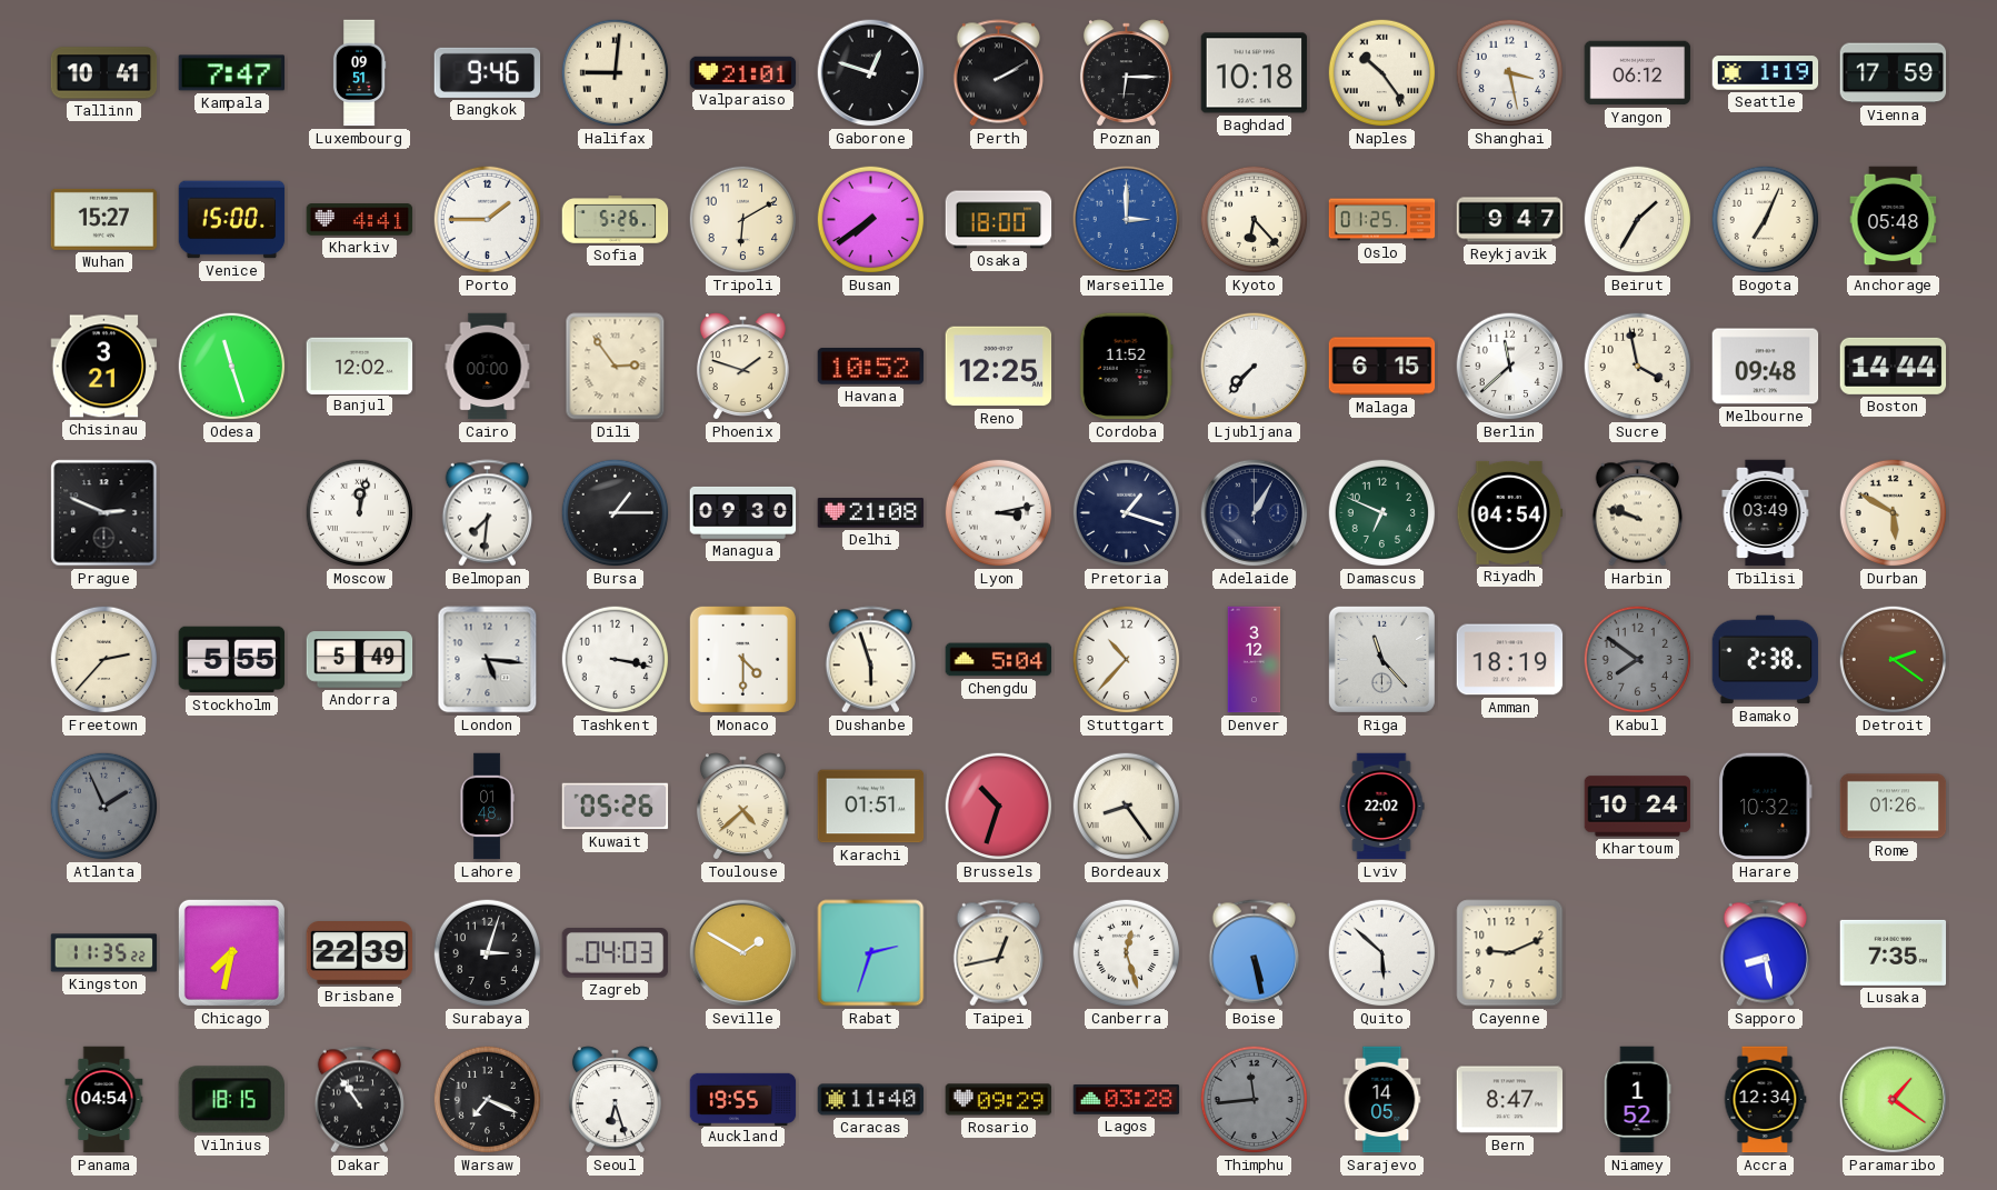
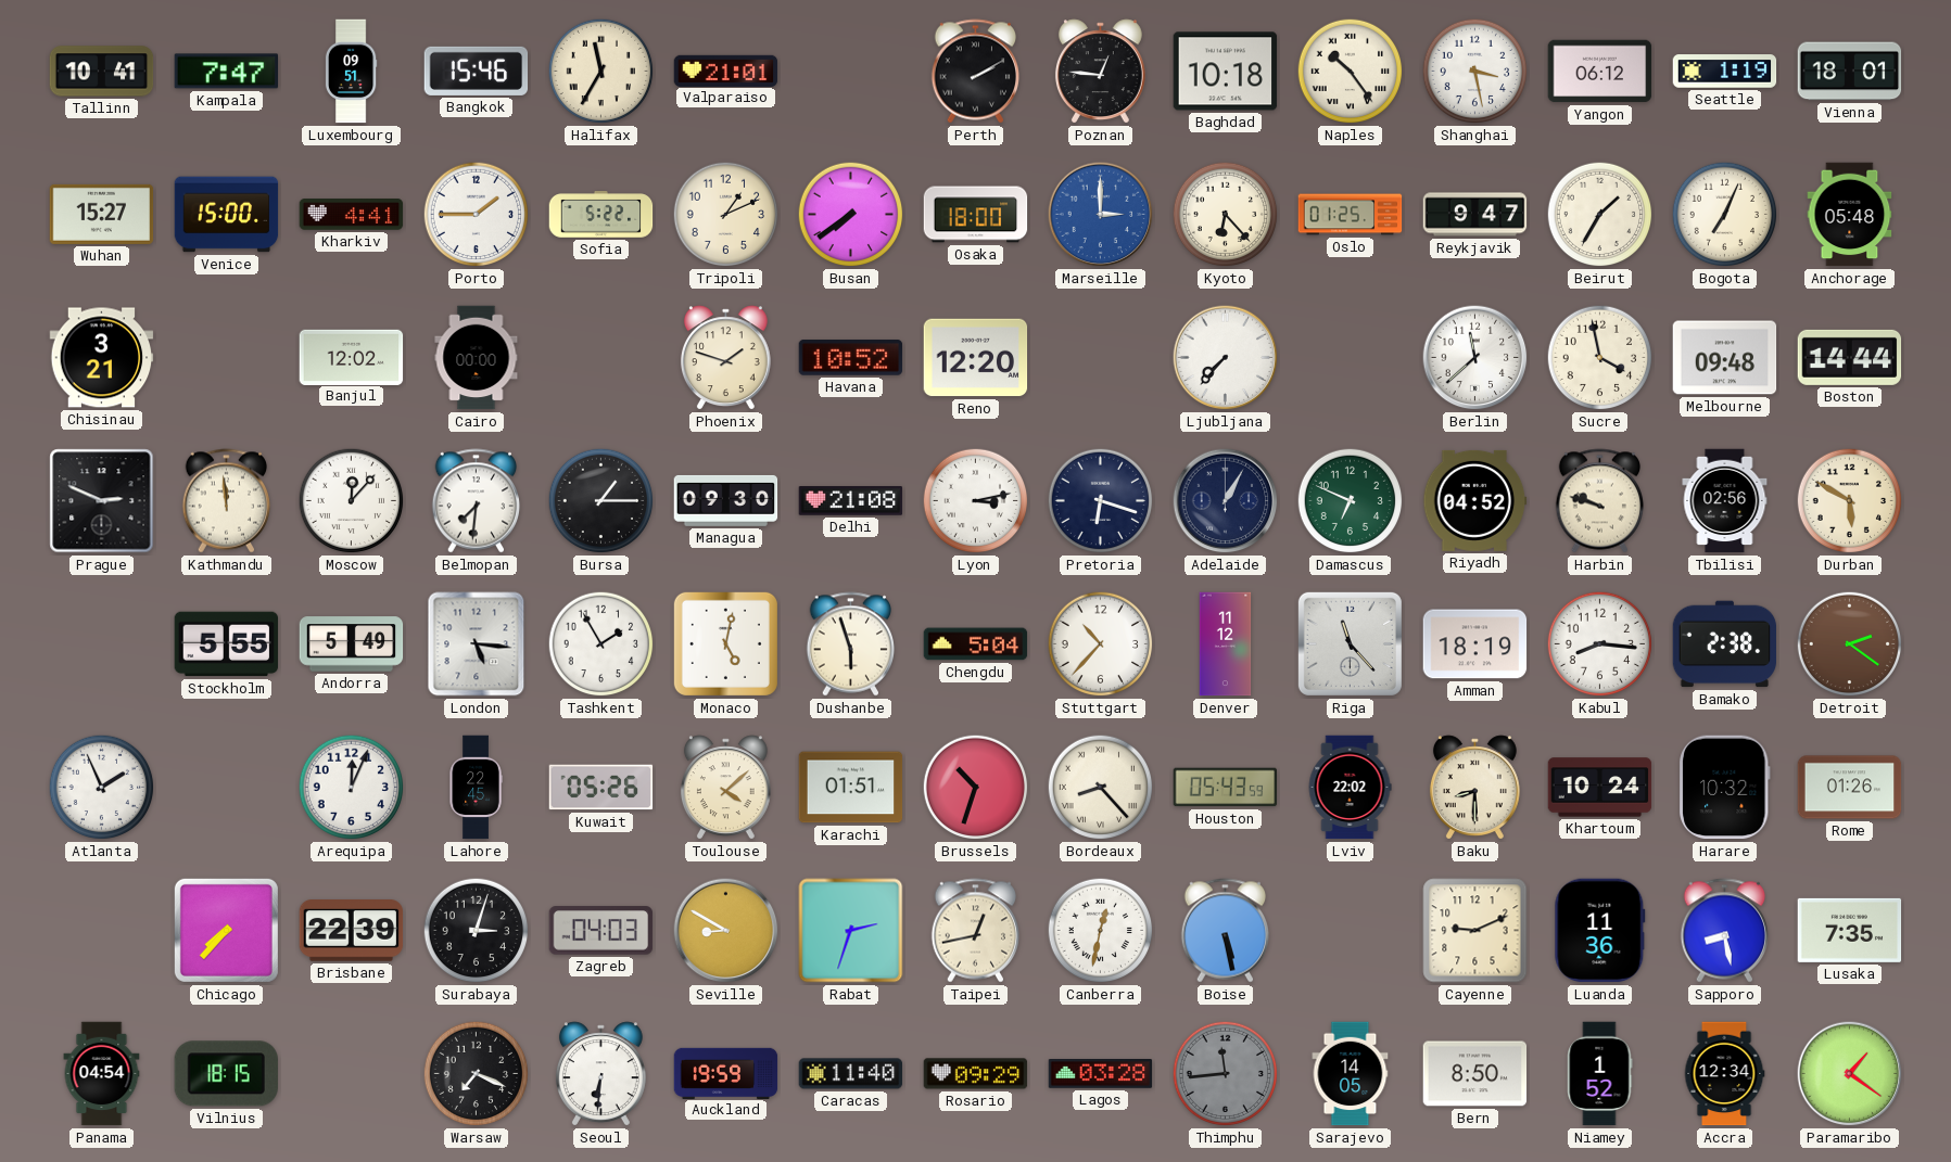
Bangkok: 9:46 -> 15:46
Halifax: 9:01 -> 11:35
Gaborone: 12:48 -> none
Poznan: 6:15 -> 12:46
Vienna: 17:59 -> 18:01
Sofia: 5:26 -> 5:22
Tripoli: 6:10 -> 1:11
Odesa: 11:27 -> none
Dili: 2:54 -> none
Reno: 12:25 -> 12:20
Cordoba: 11:52 -> none
Malaga: 6:15 -> none
Kathmandu: none -> 11:59
Moscow: 12:02 -> 12:07
Pretoria: 1:18 -> 6:18
Riyadh: 04:54 -> 04:52
Tbilisi: 03:49 -> 02:56
Freetown: 2:37 -> none
Tashkent: 3:17 -> 1:55
Monaco: 4:30 -> 5:02
Denver: 3:12 -> 11:12
Kabul: 7:51 -> 8:16
Kabul dial: grey -> white
Atlanta dial: grey -> white
Arequipa: none -> 12:04
Lahore: 01:48 -> 22:45
Toulouse: 4:38 -> 4:08
Bordeaux: 8:24 -> 8:23
Houston: none -> 05:43
Baku: none -> 8:30
Kingston: 11:35 -> none
Chicago: 7:32 -> 7:37
Seville: 1:50 -> 8:50
Canberra: 12:27 -> 12:32
Quito: 5:52 -> none
Luanda: none -> 11:36
Dakar: 10:54 -> none
Seoul: 6:27 -> 6:31
Auckland: 19:55 -> 19:59
Bern: 8:47 -> 8:50
